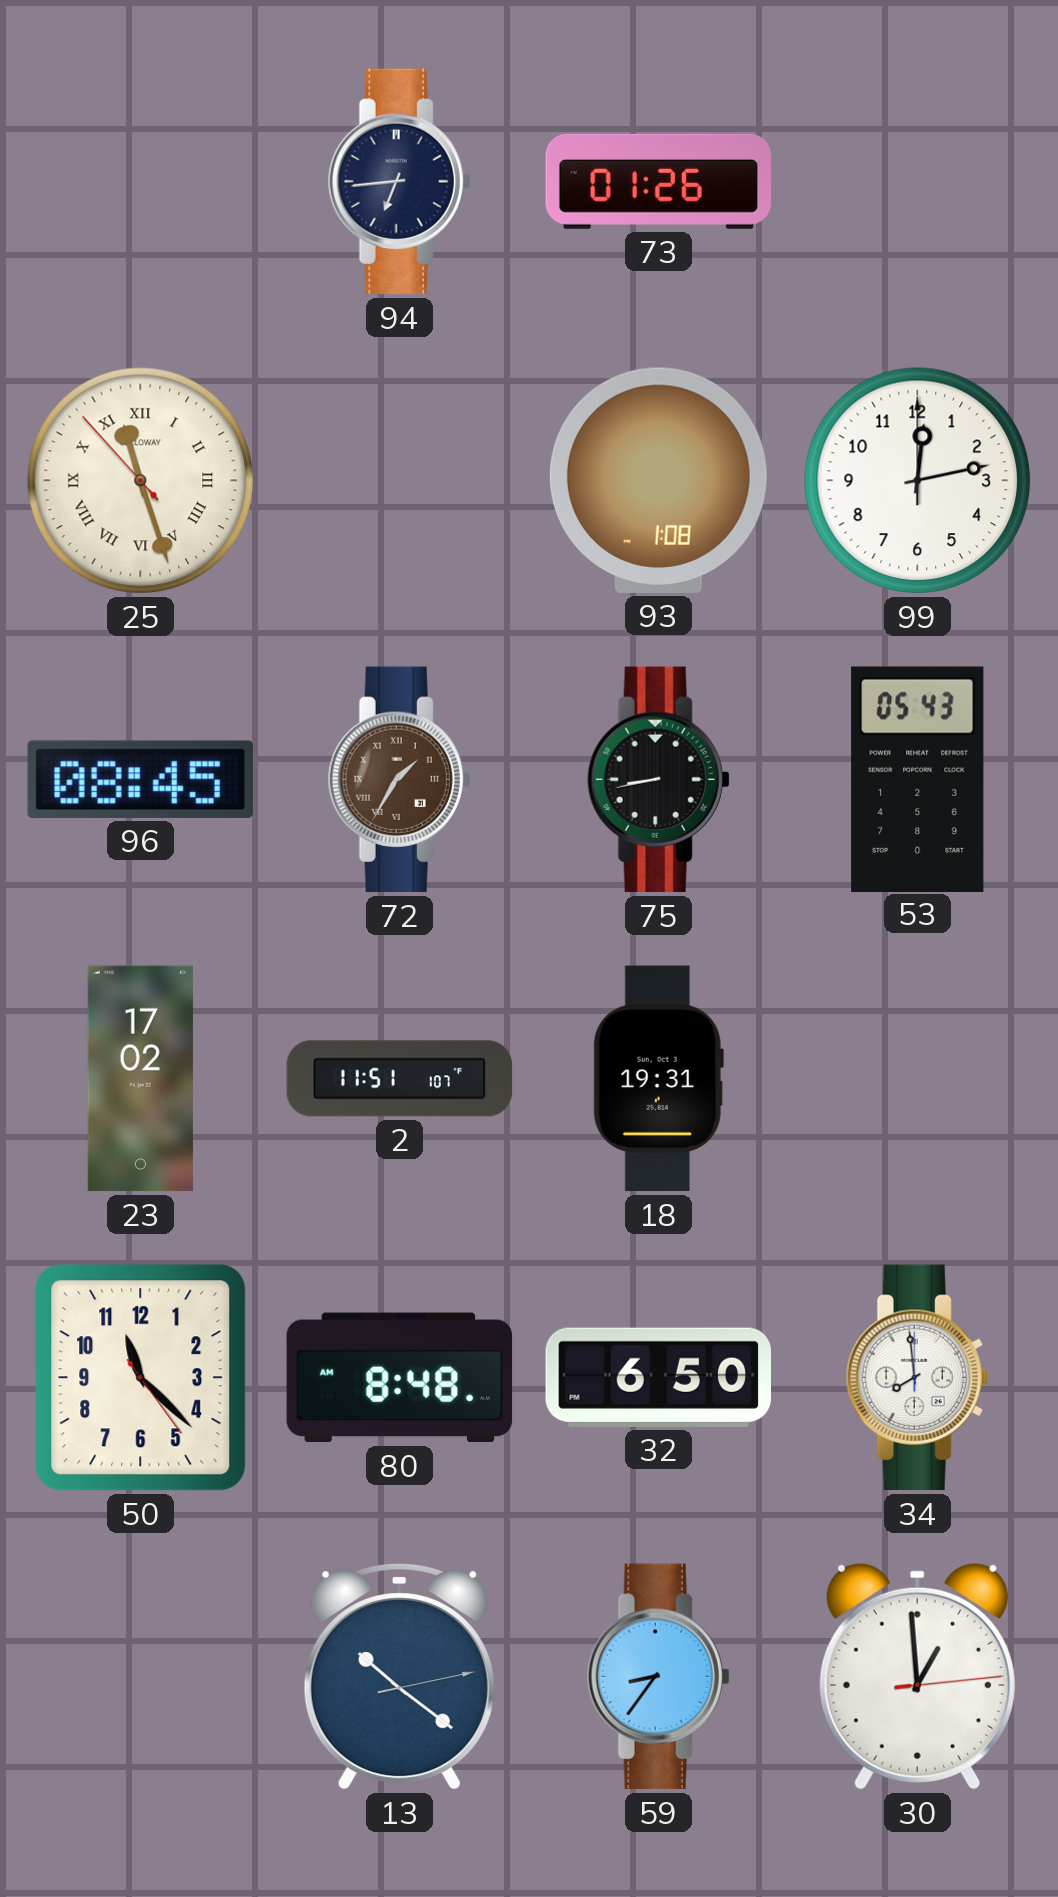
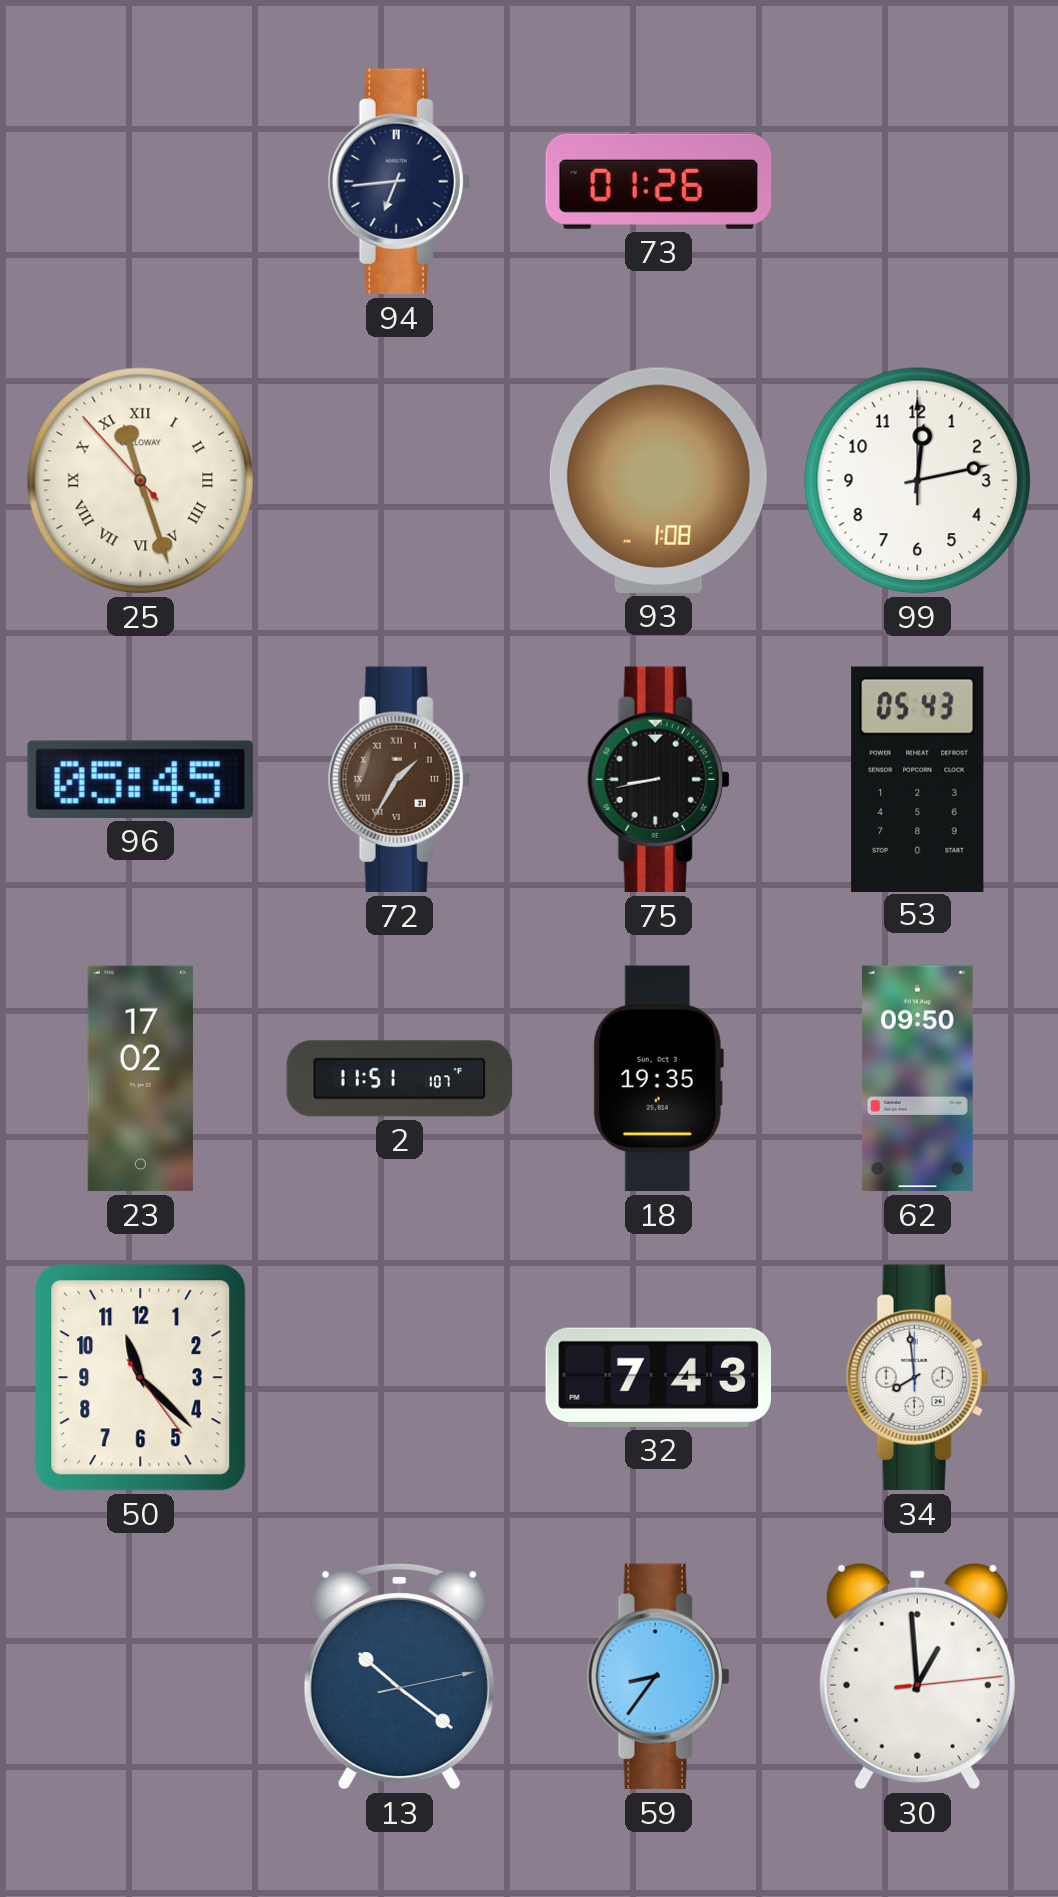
96: 08:45 -> 05:45
18: 19:31 -> 19:35
62: none -> 09:50
80: 8:48 -> none
32: 6:50 -> 7:43
